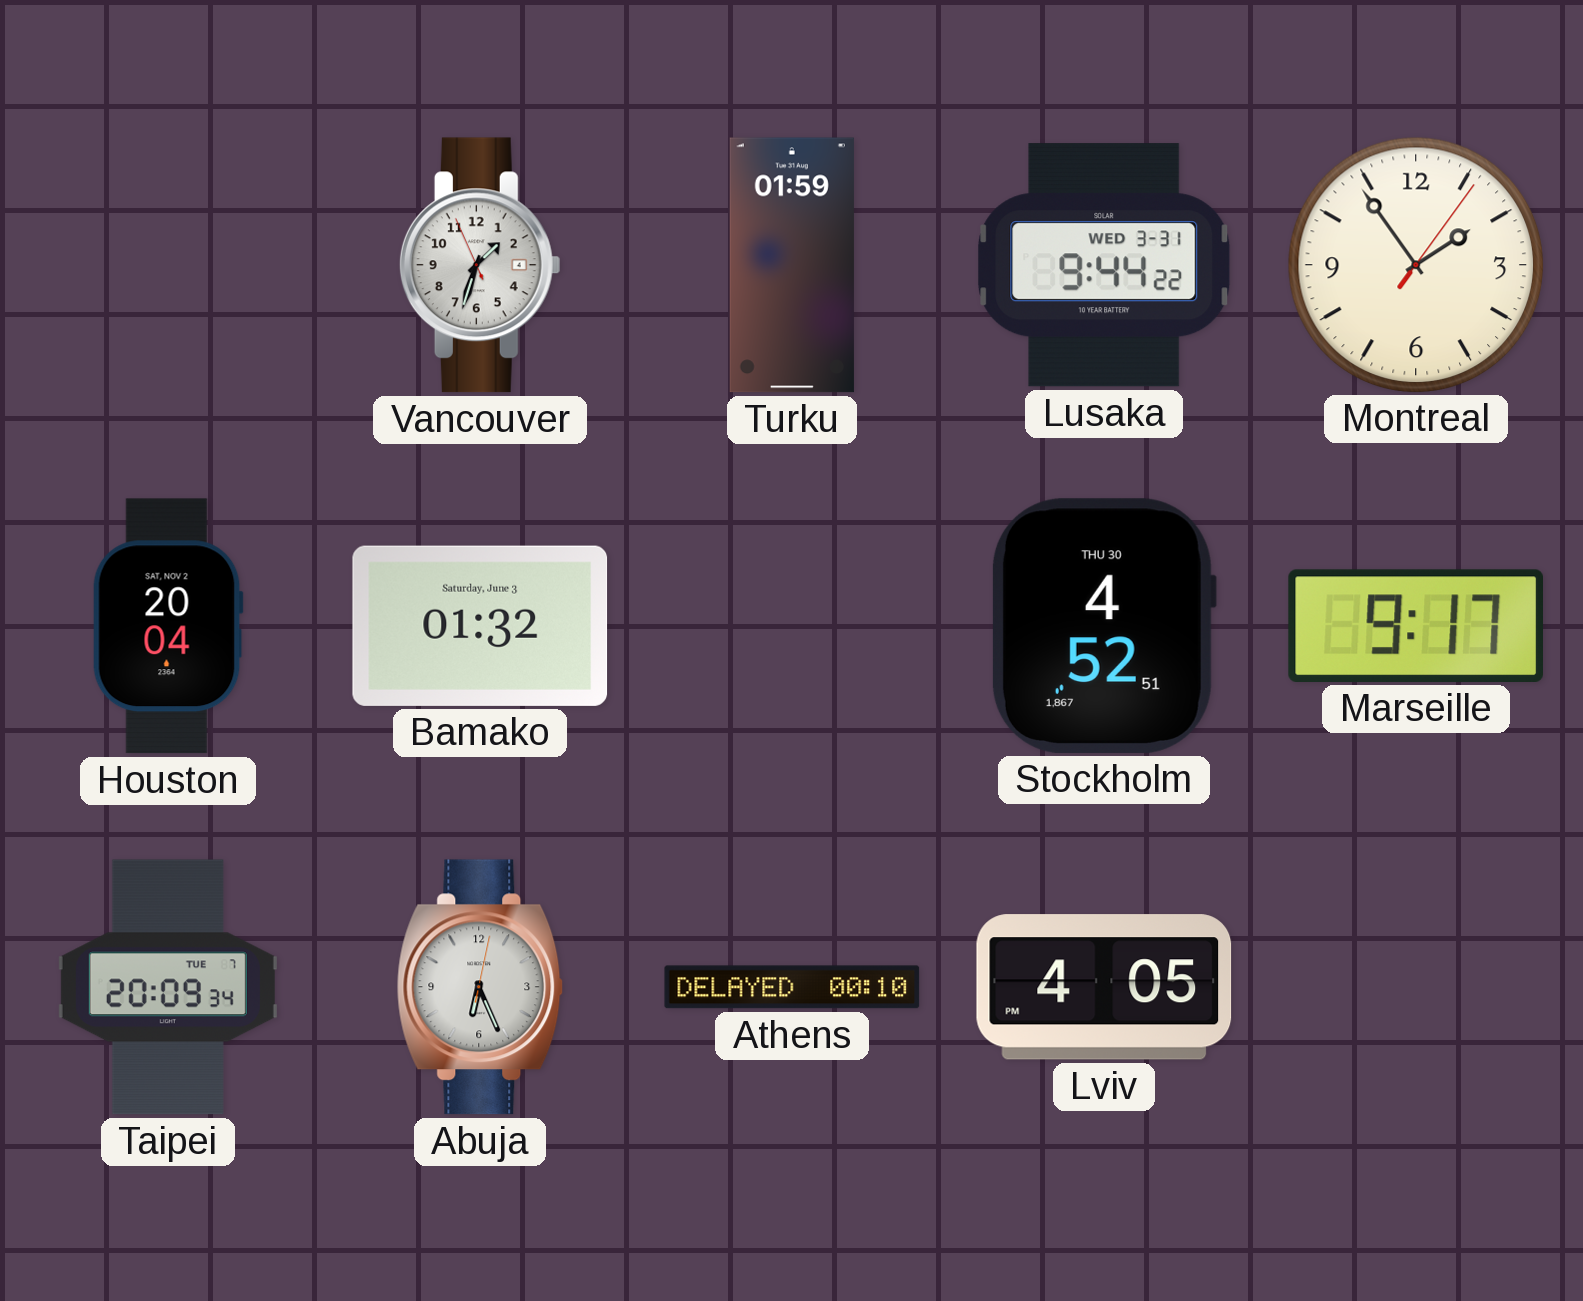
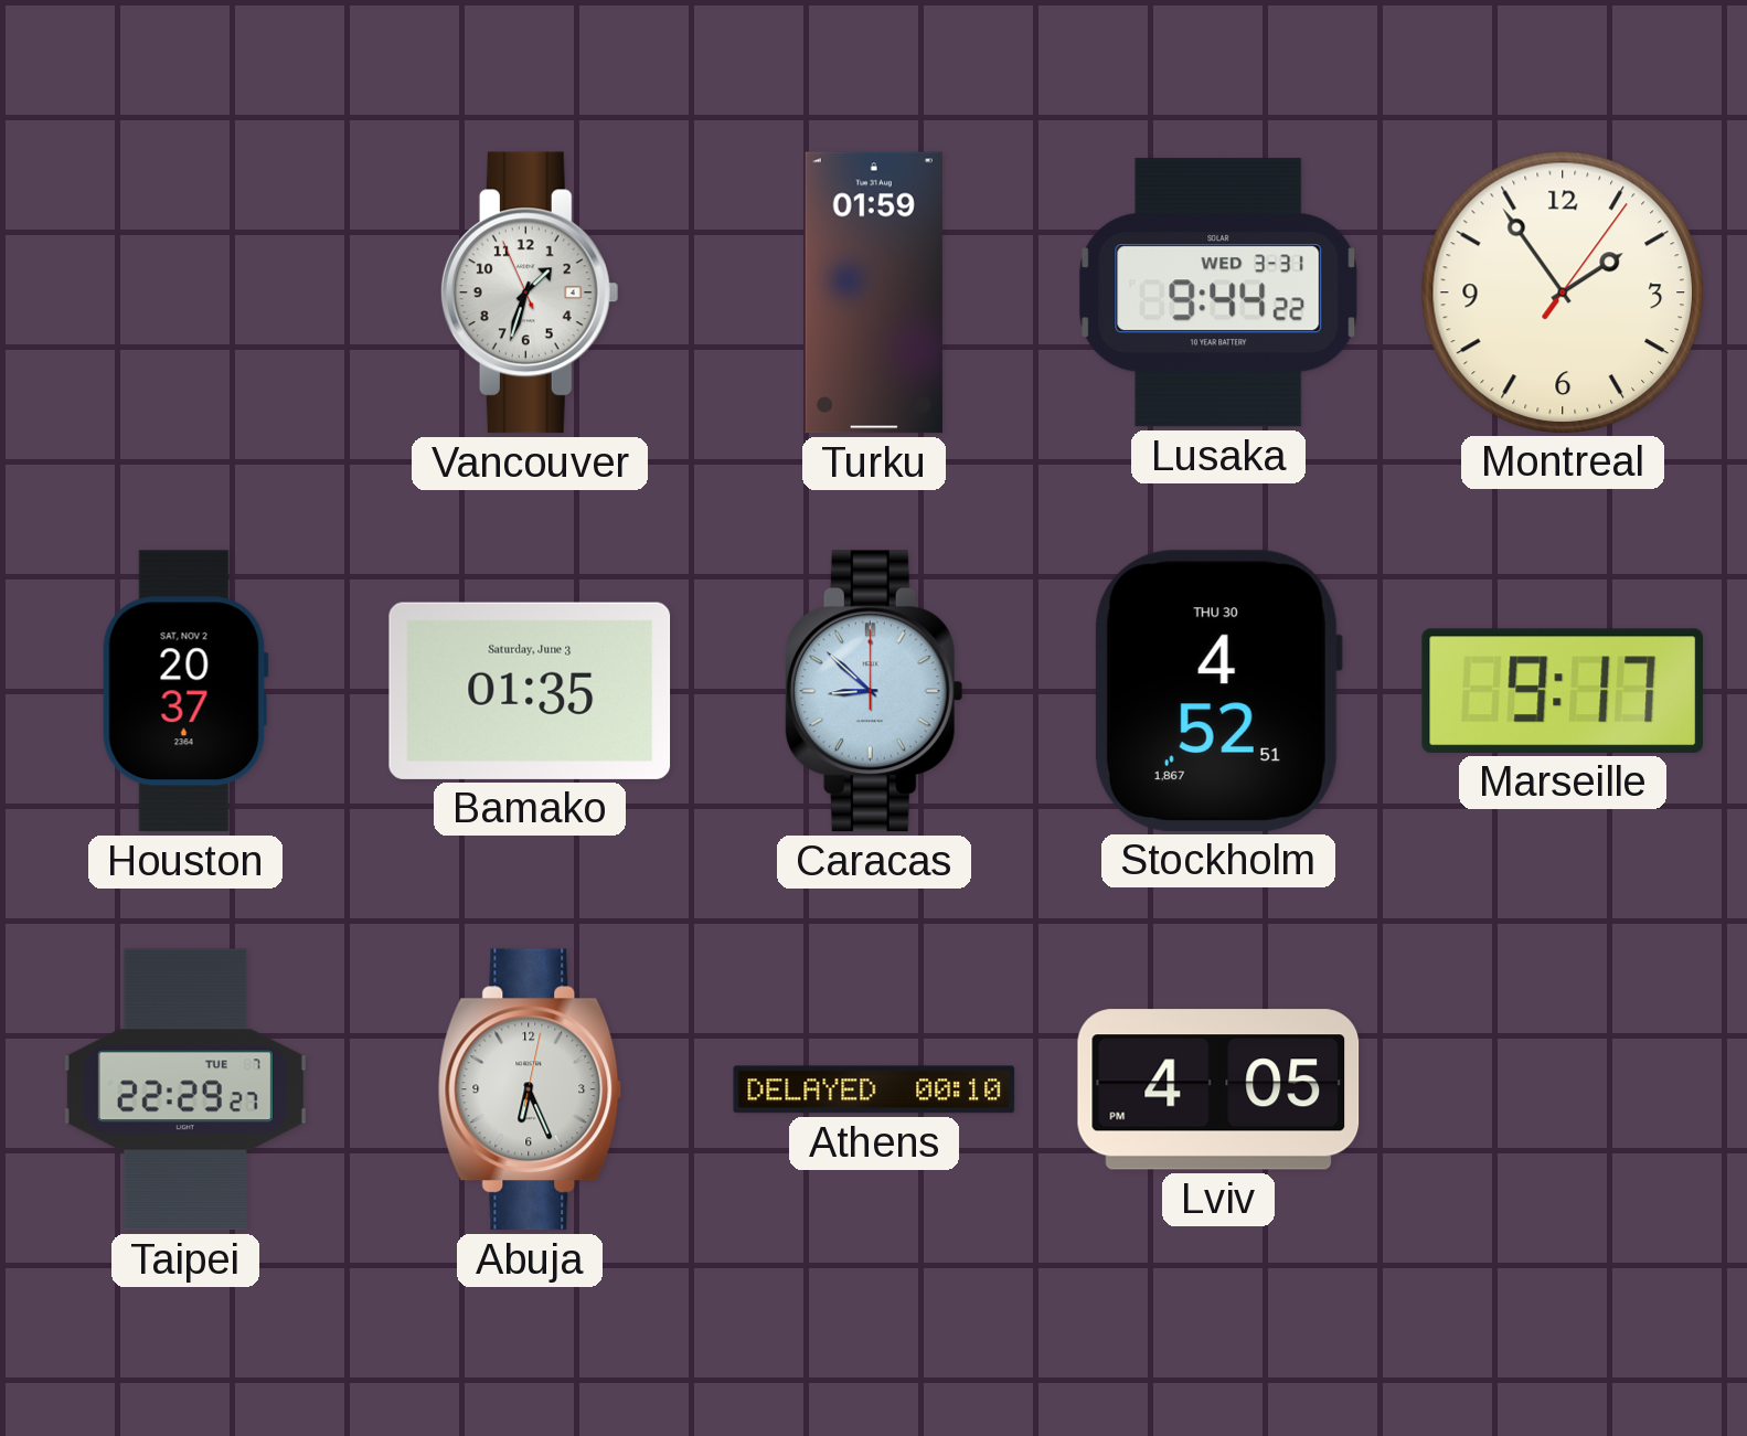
Houston: 20:04 -> 20:37
Bamako: 01:32 -> 01:35
Caracas: none -> 8:52
Taipei: 20:09 -> 22:29
